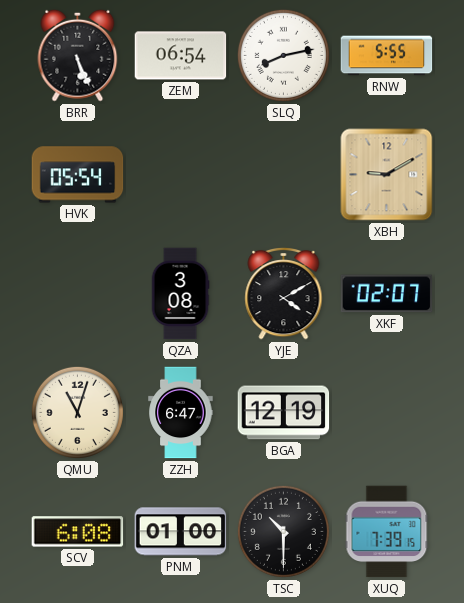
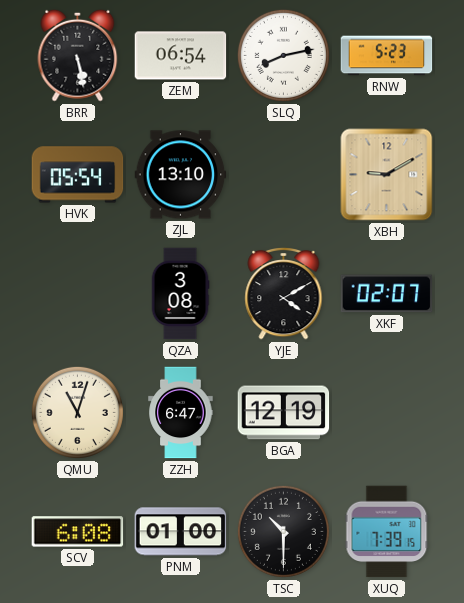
BRR: 5:26 -> 5:28
RNW: 5:55 -> 5:23
ZJL: none -> 13:10
